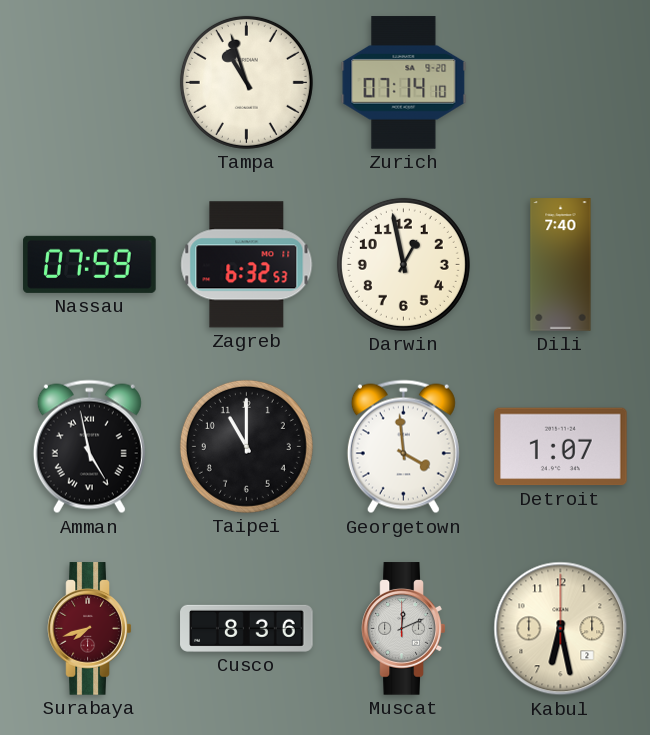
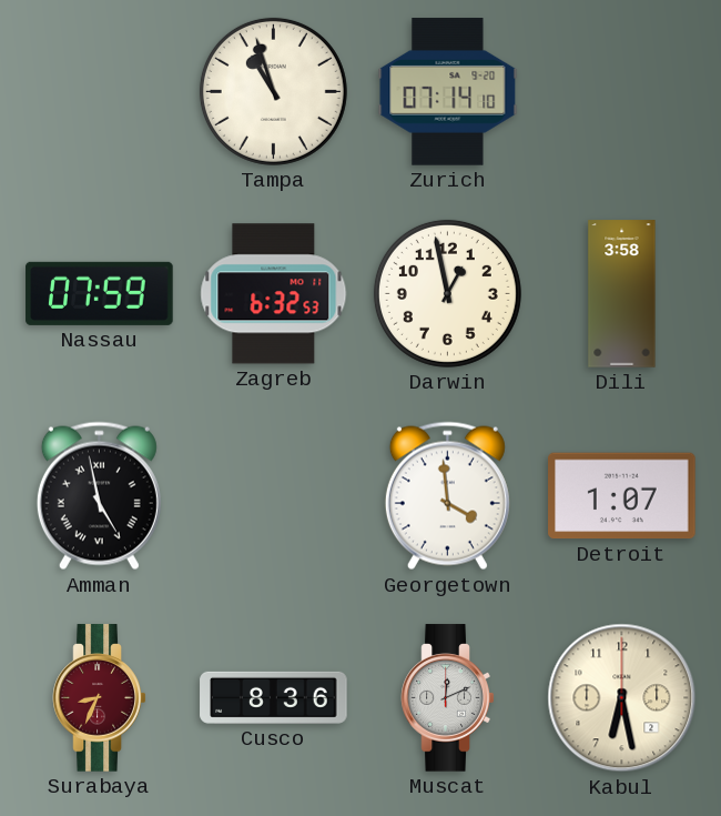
Dili: 7:40 -> 3:58
Taipei: 11:00 -> none
Surabaya: 7:42 -> 8:34
